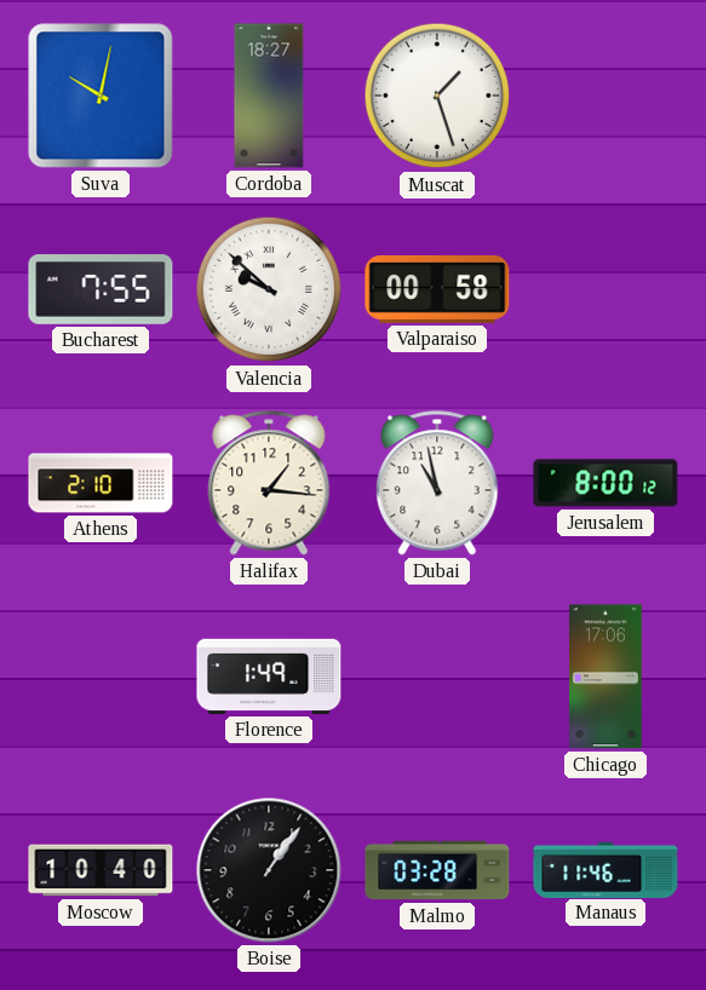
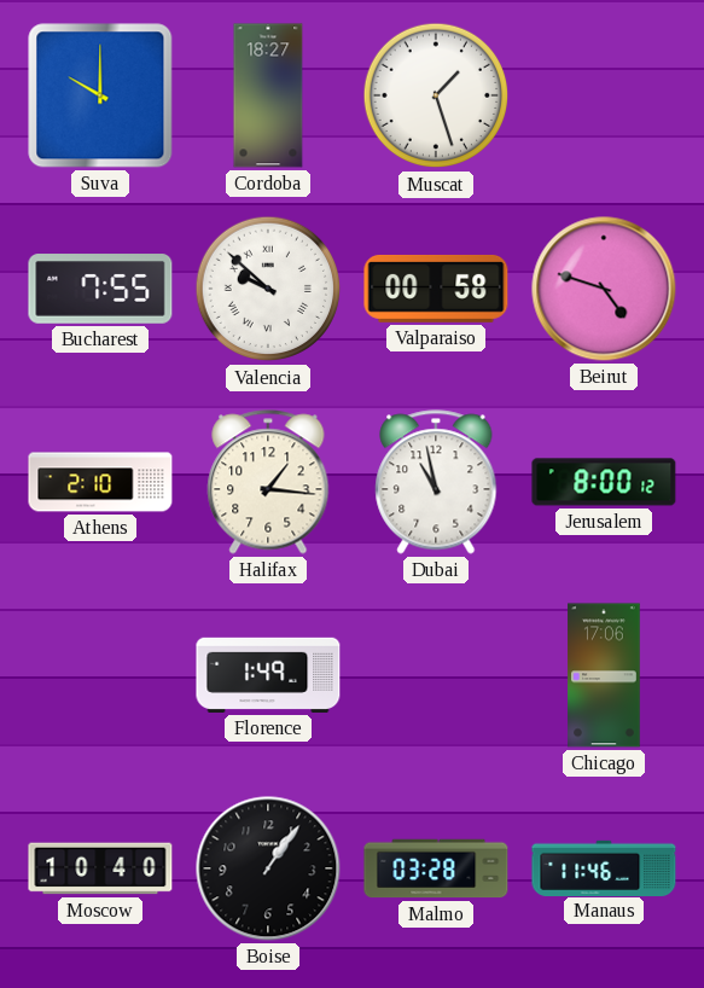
Suva: 10:02 -> 10:00
Beirut: none -> 4:48
